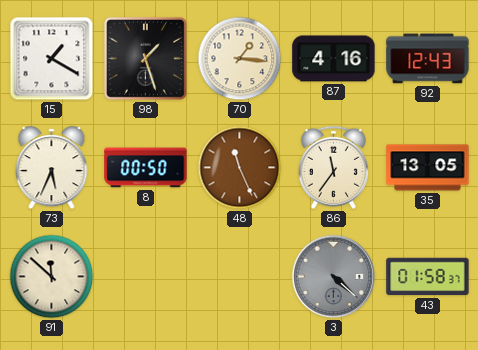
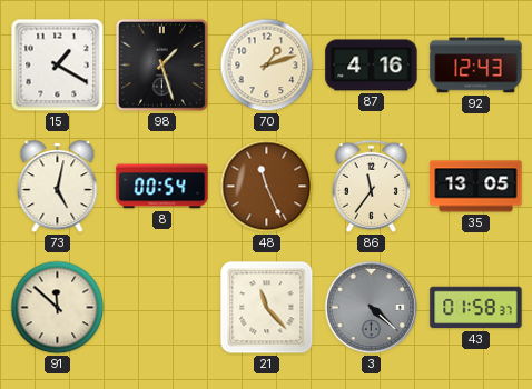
70: 1:16 -> 1:12
73: 5:34 -> 5:02
8: 00:50 -> 00:54
21: none -> 11:23
